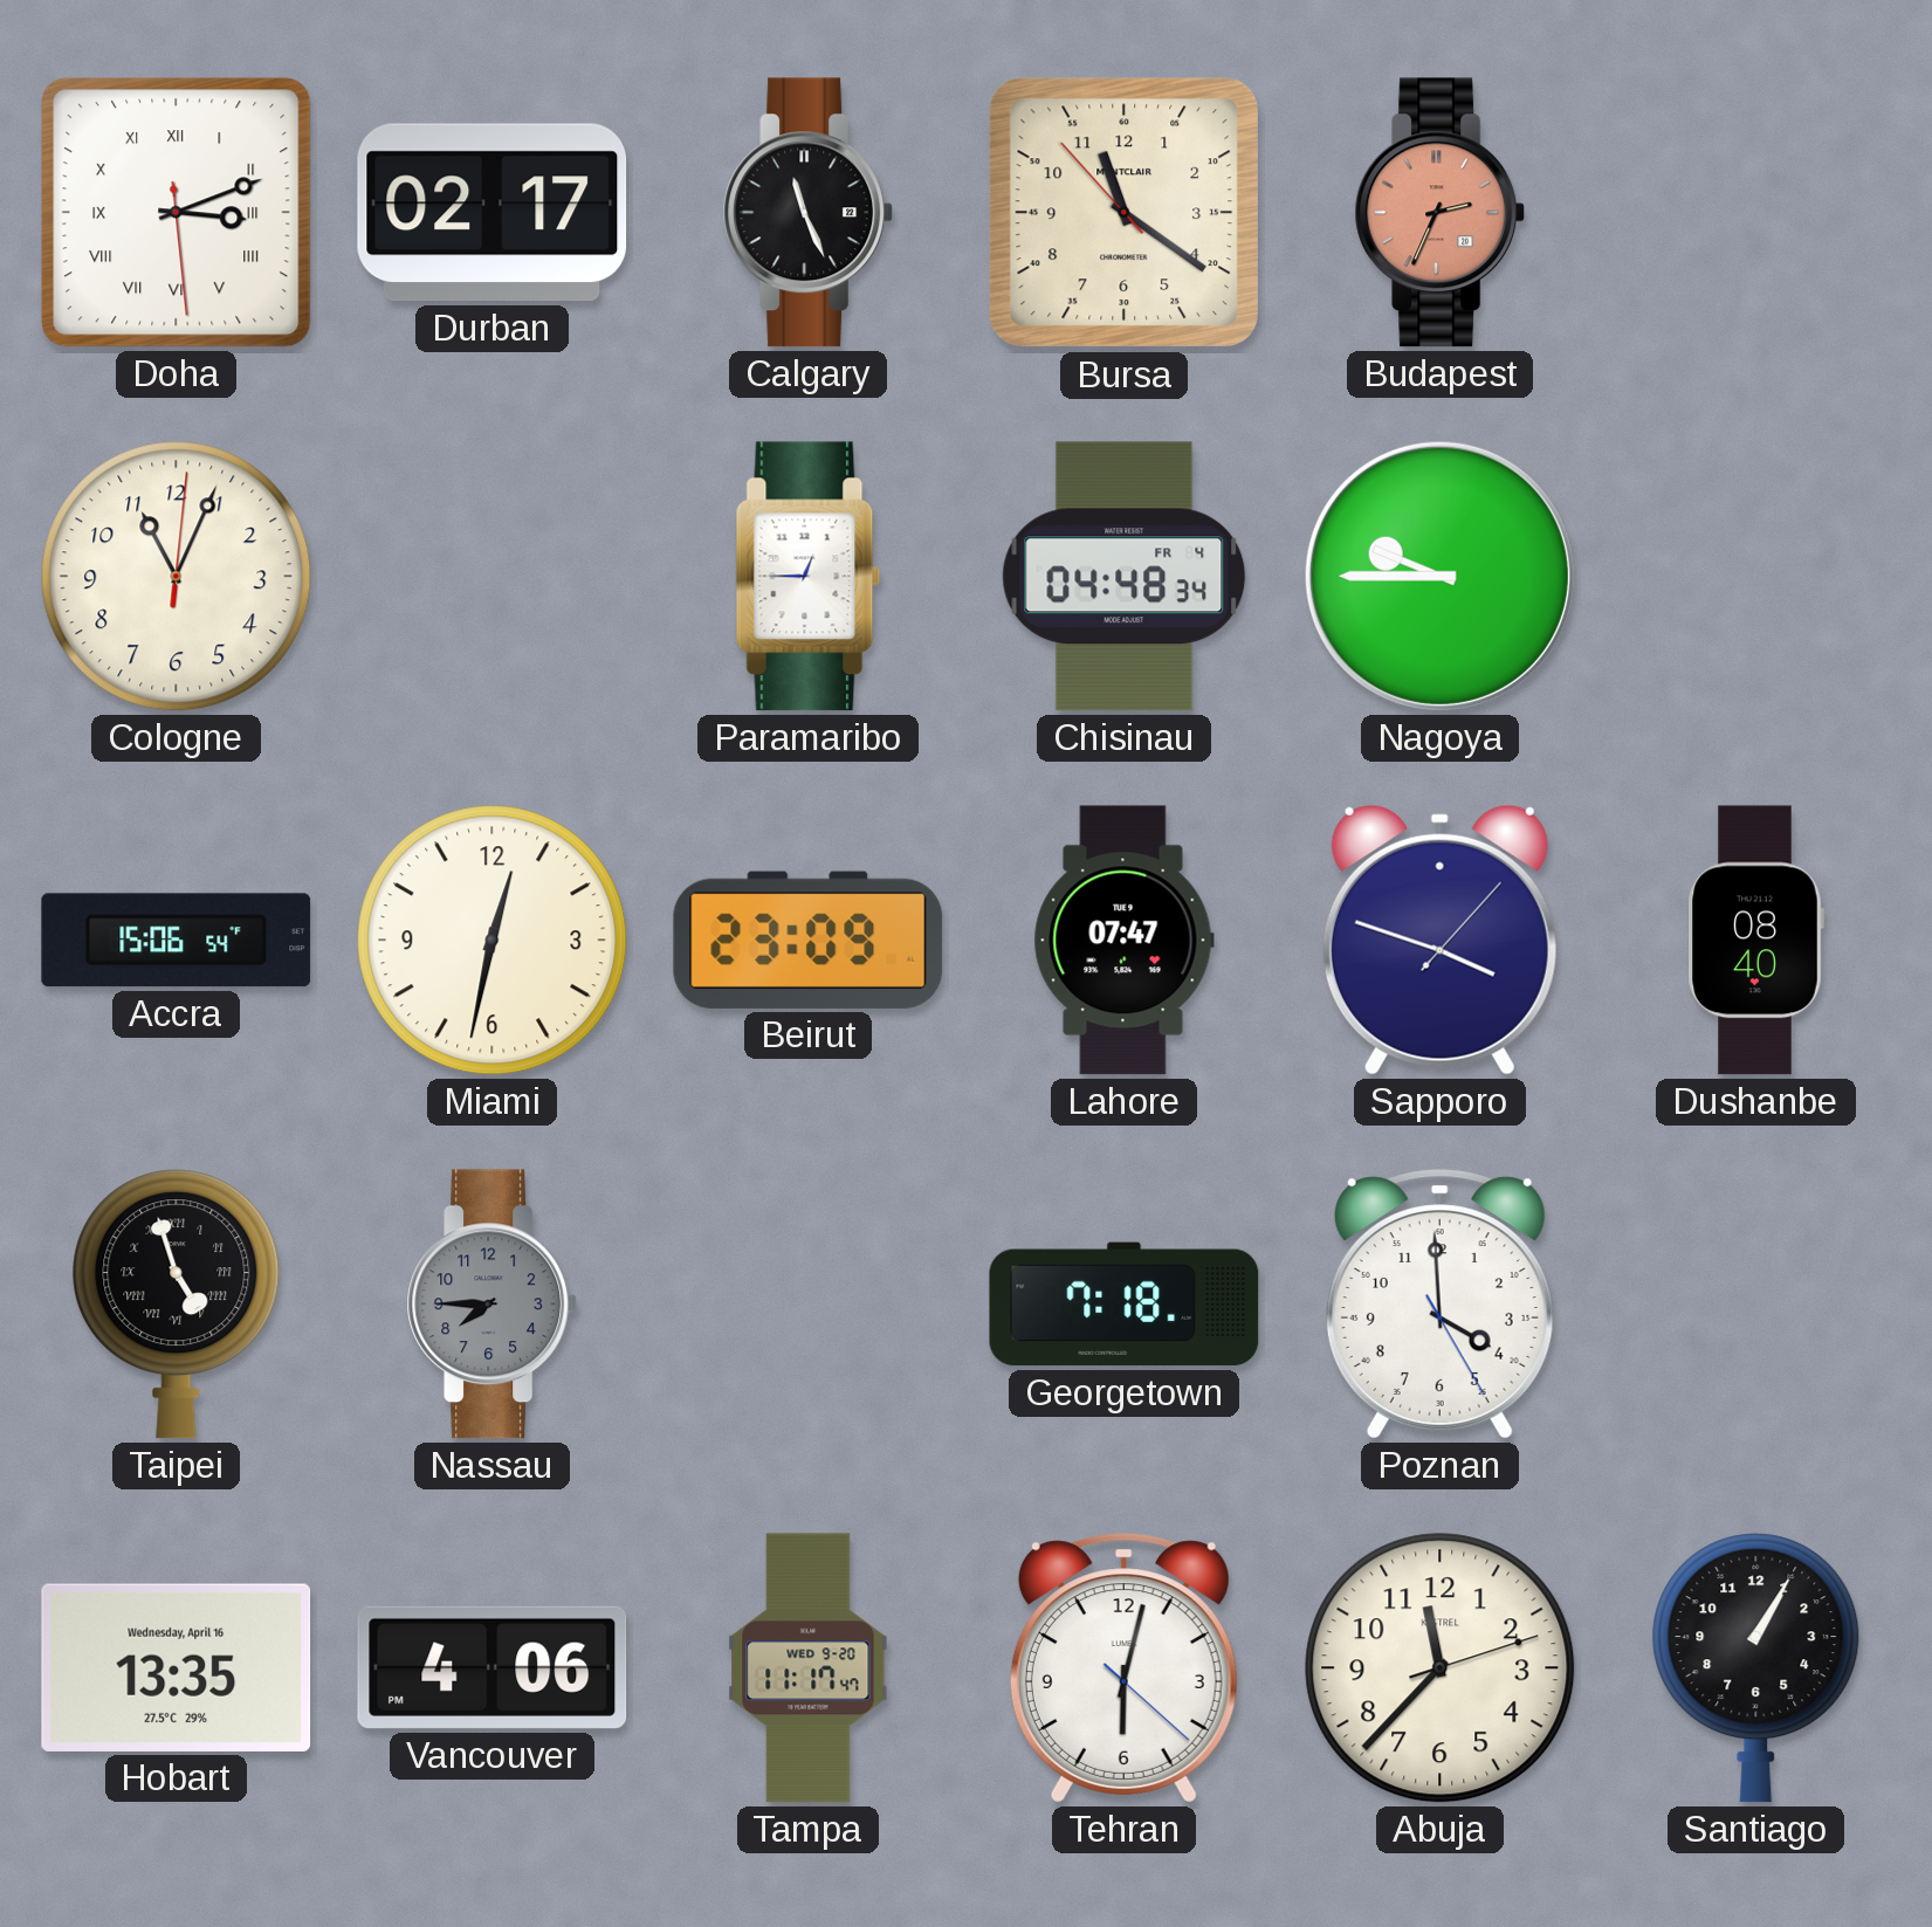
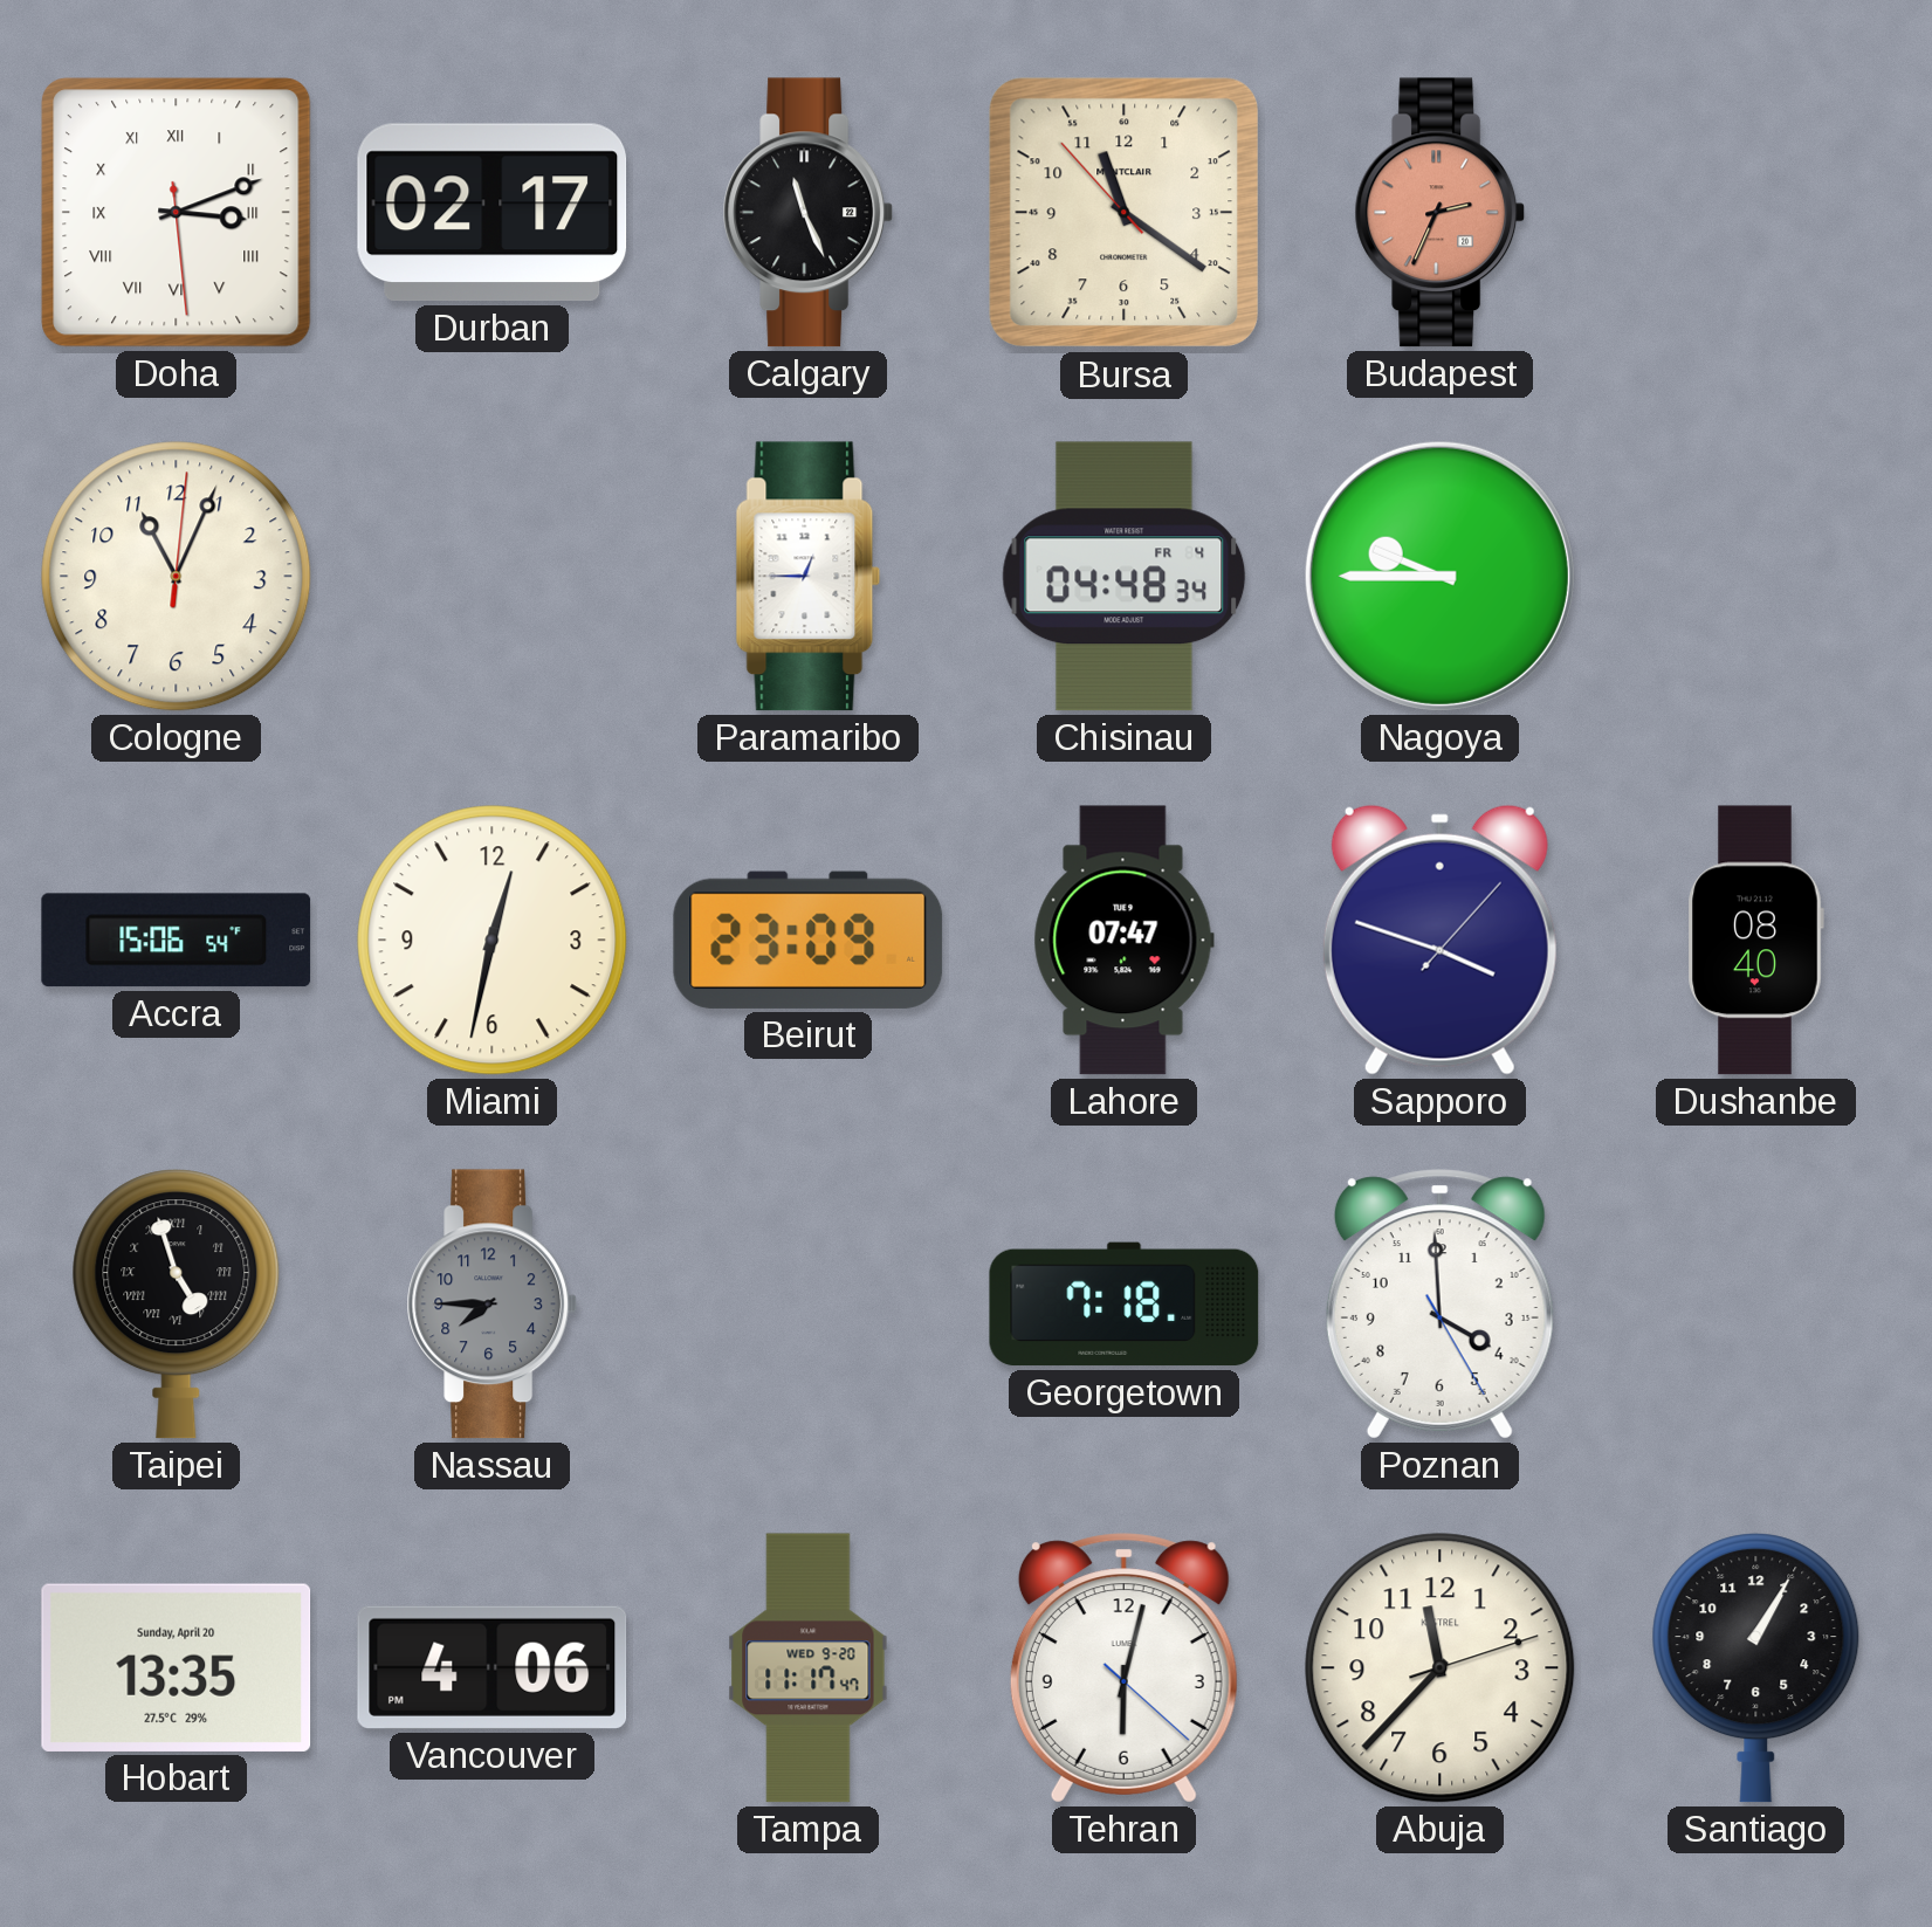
Hobart date: Wednesday, April 16 -> Sunday, April 20
